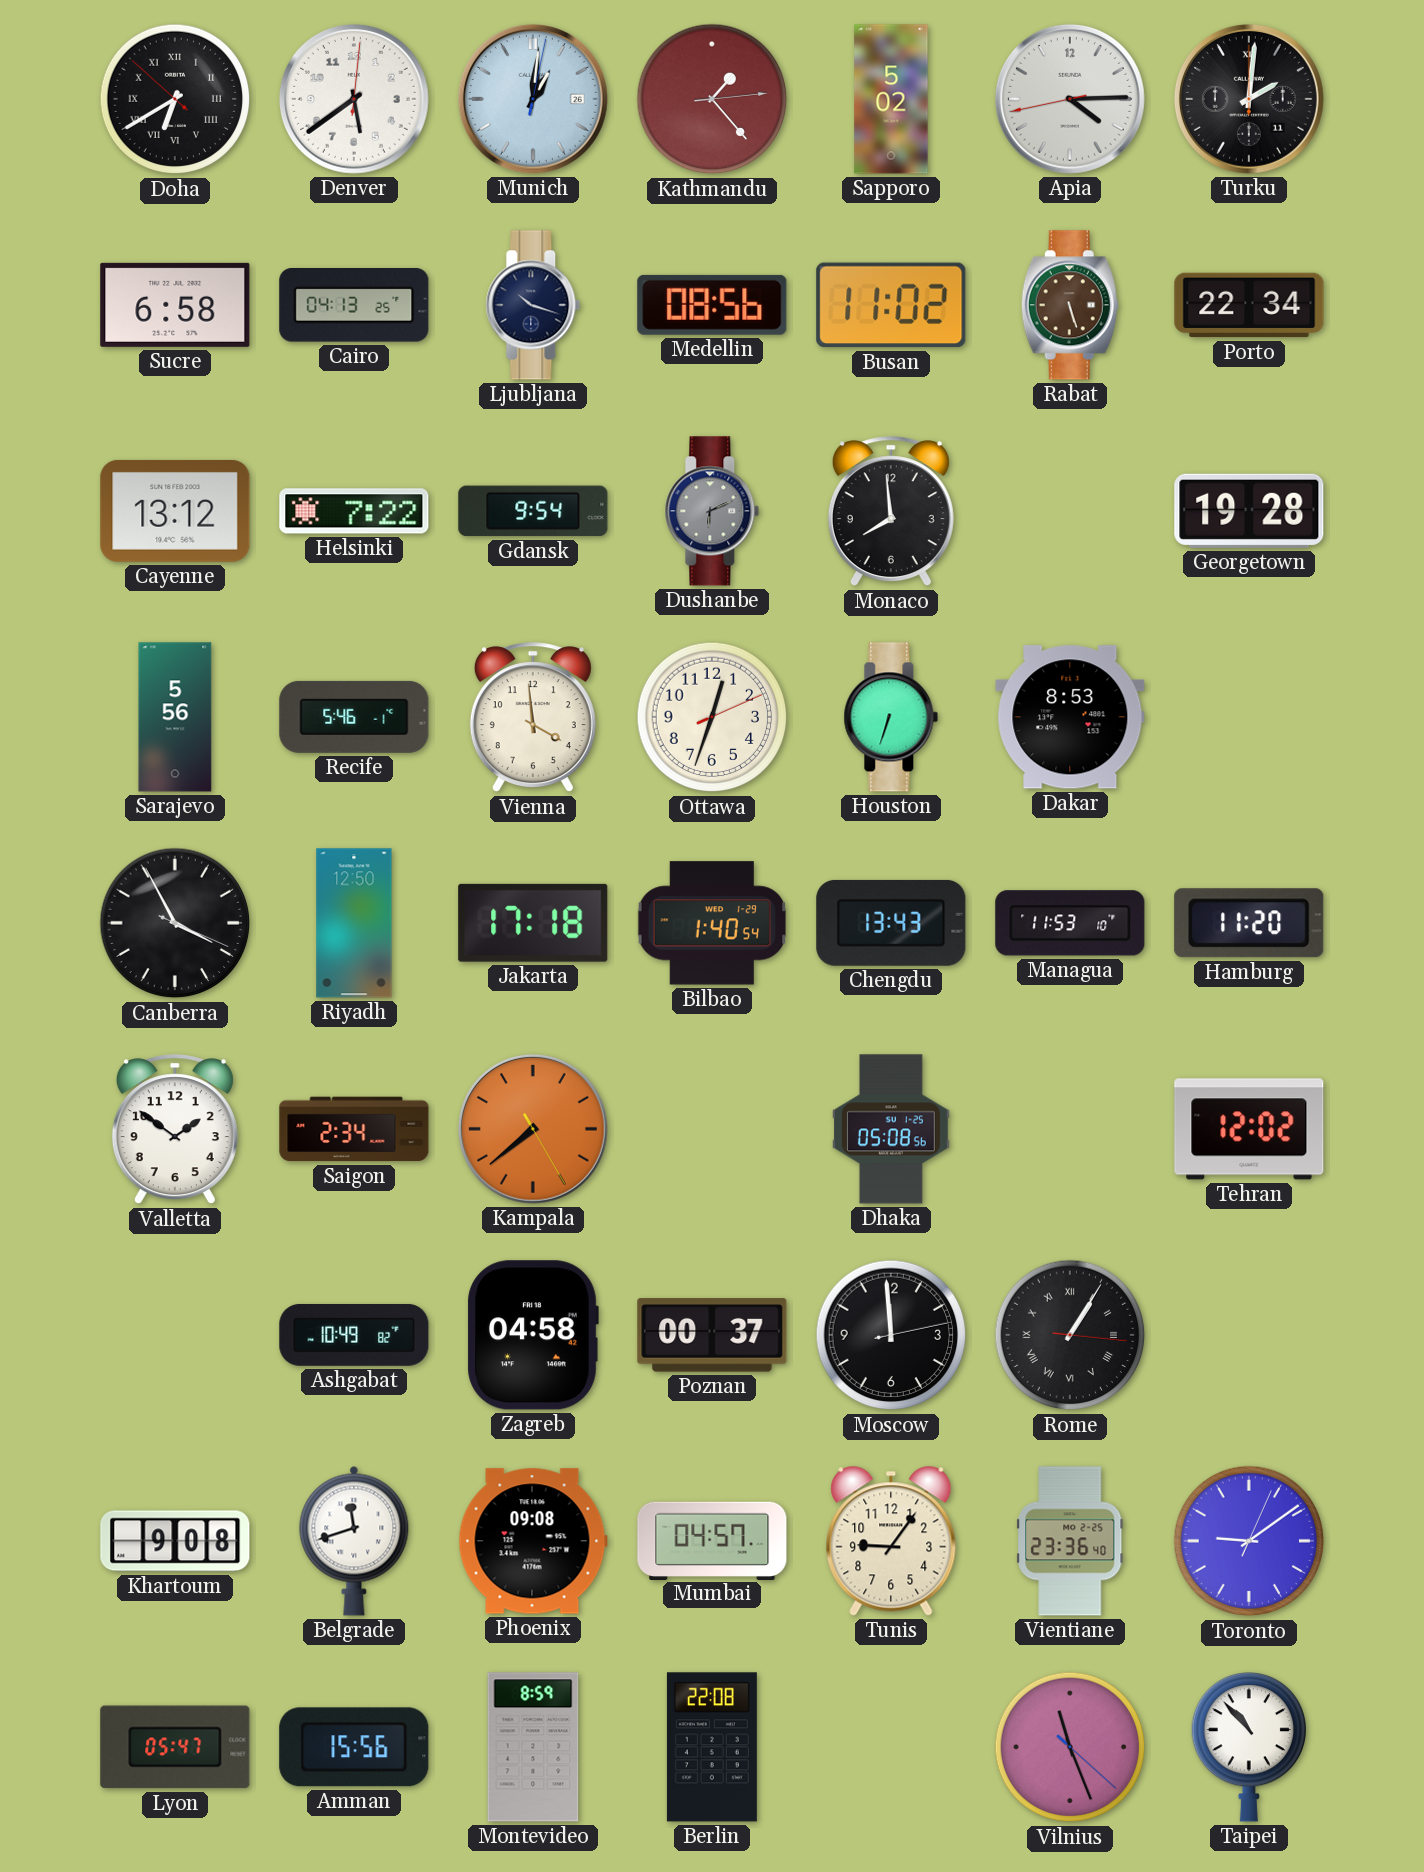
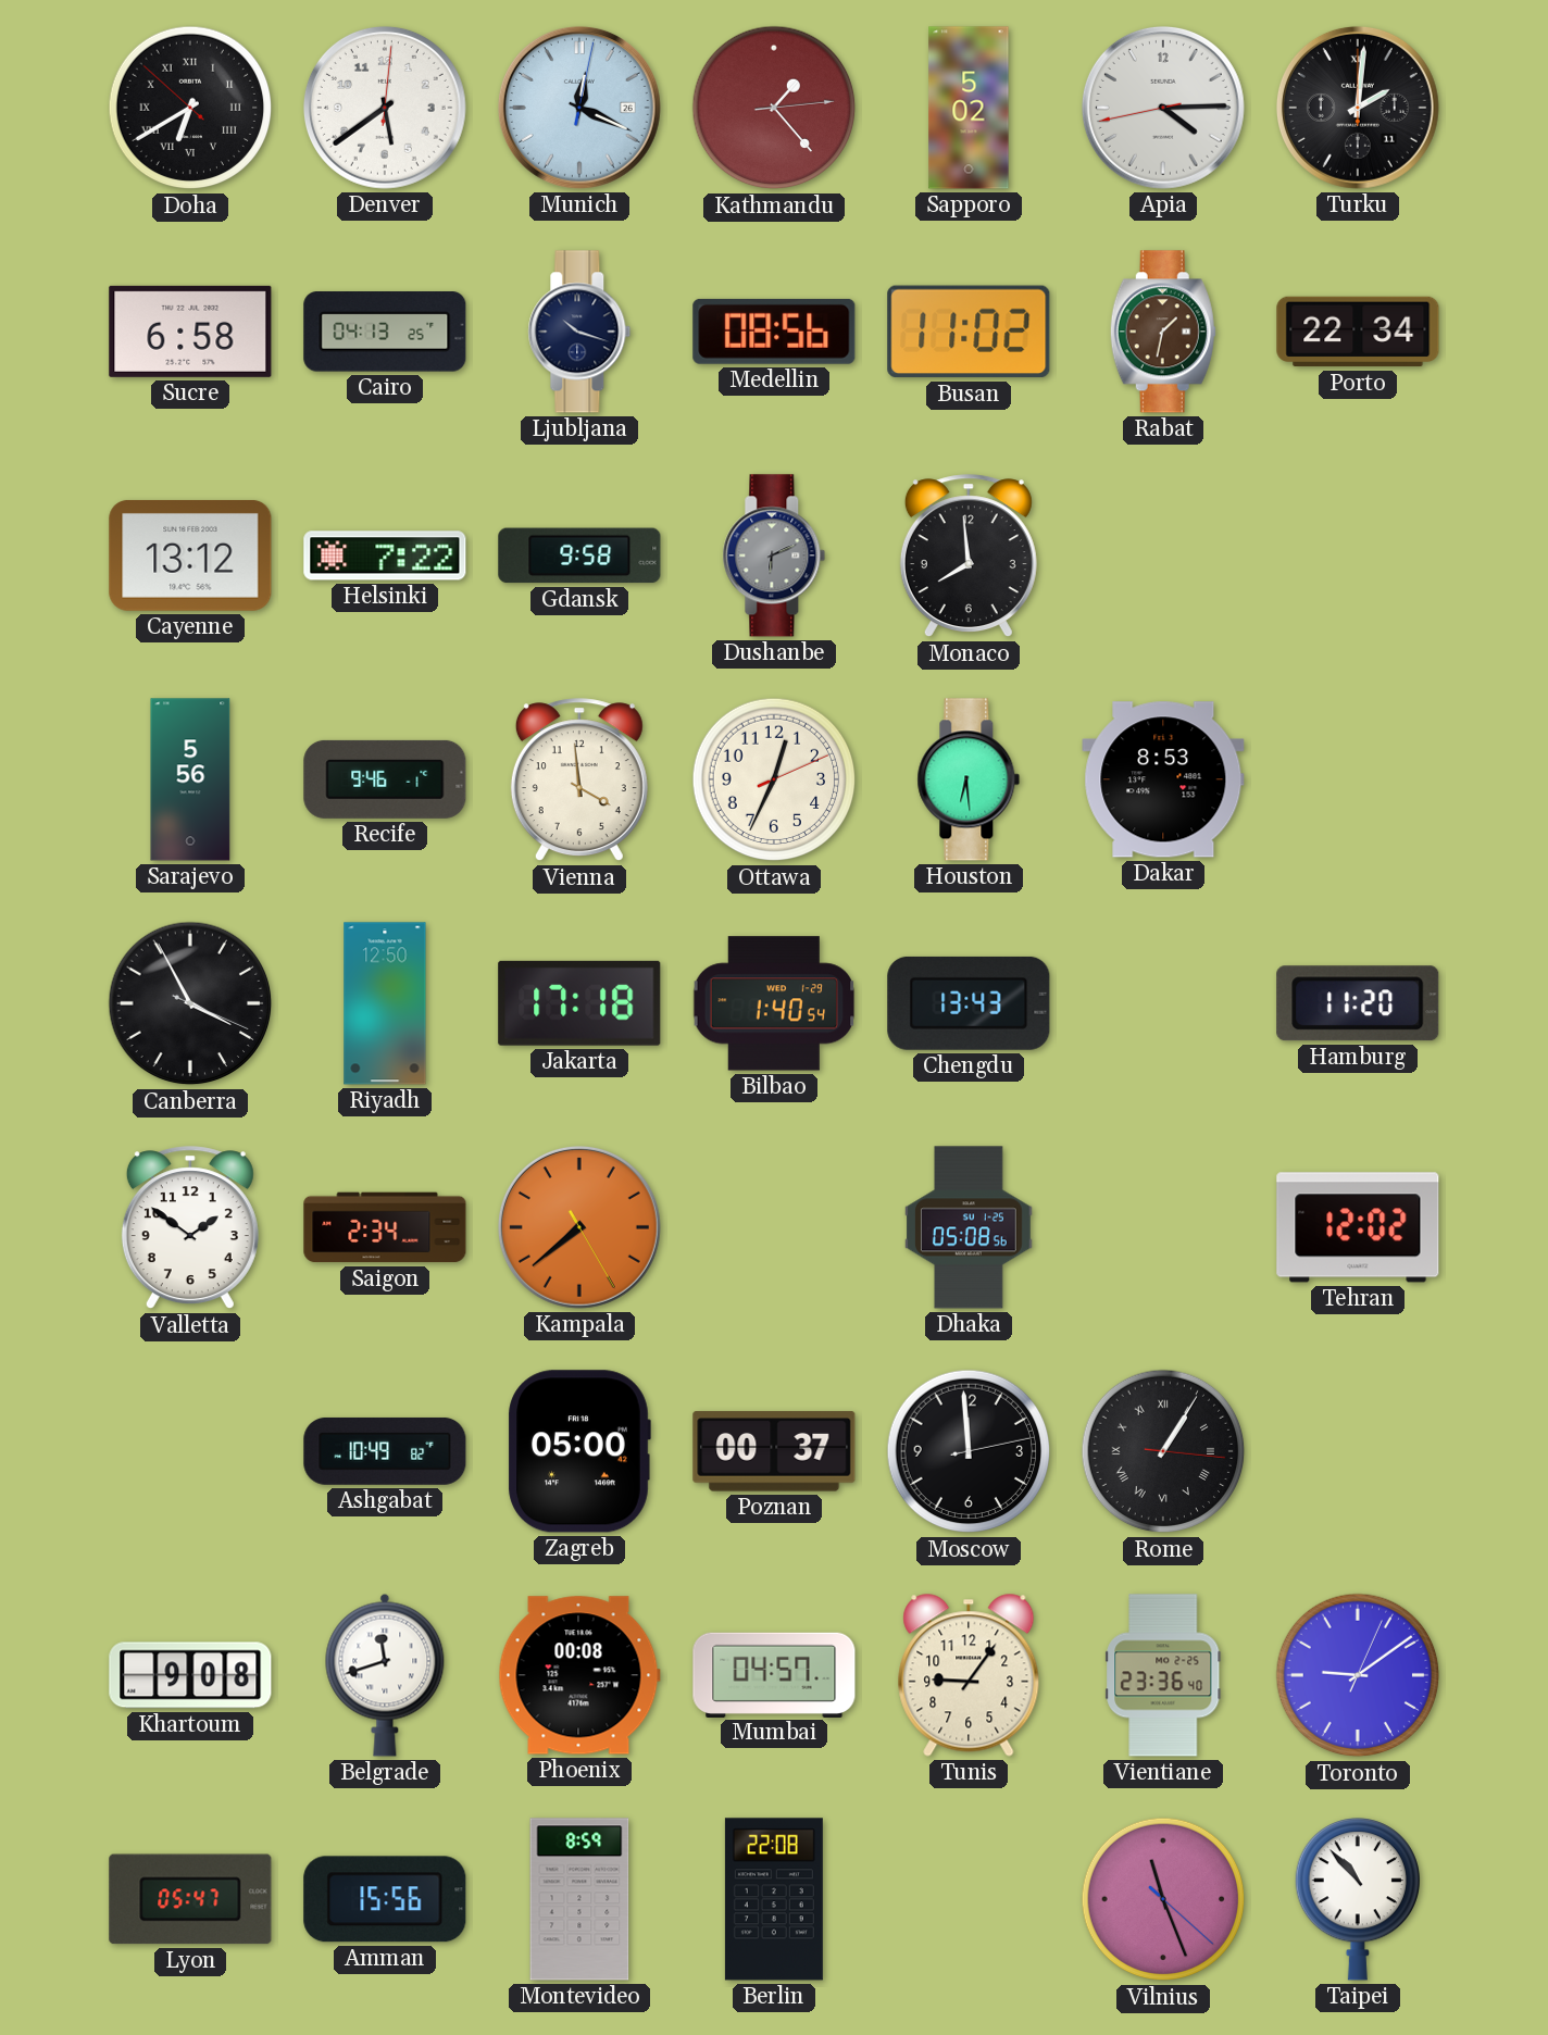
Munich: 1:01 -> 12:19
Rabat: 5:27 -> 1:32
Gdansk: 9:54 -> 9:58
Georgetown: 19:28 -> none
Recife: 5:46 -> 9:46
Ottawa: 12:33 -> 12:34
Houston: 6:33 -> 6:29
Managua: 11:53 -> none
Zagreb: 04:58 -> 05:00
Phoenix: 09:08 -> 00:08
